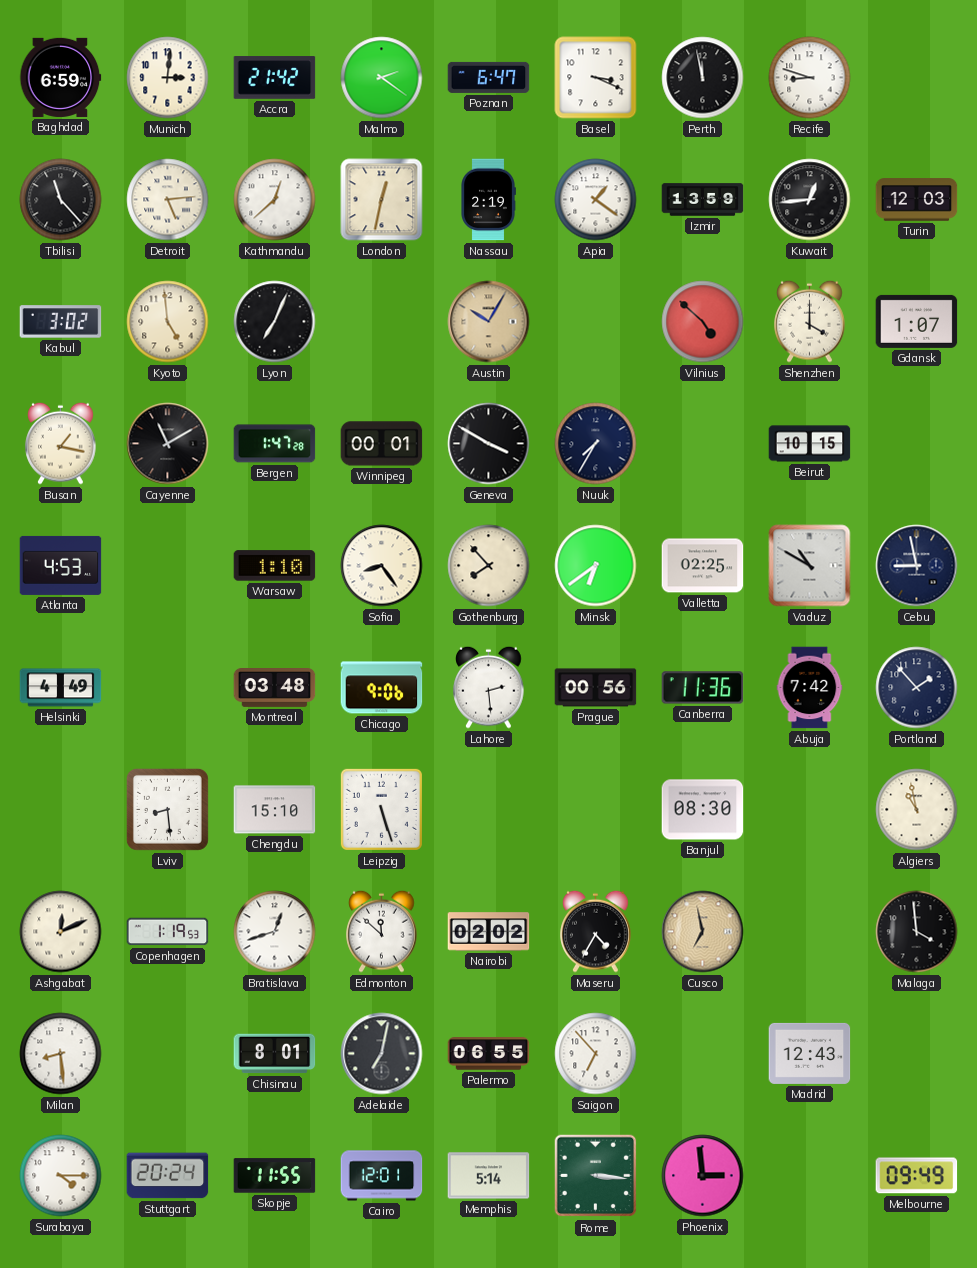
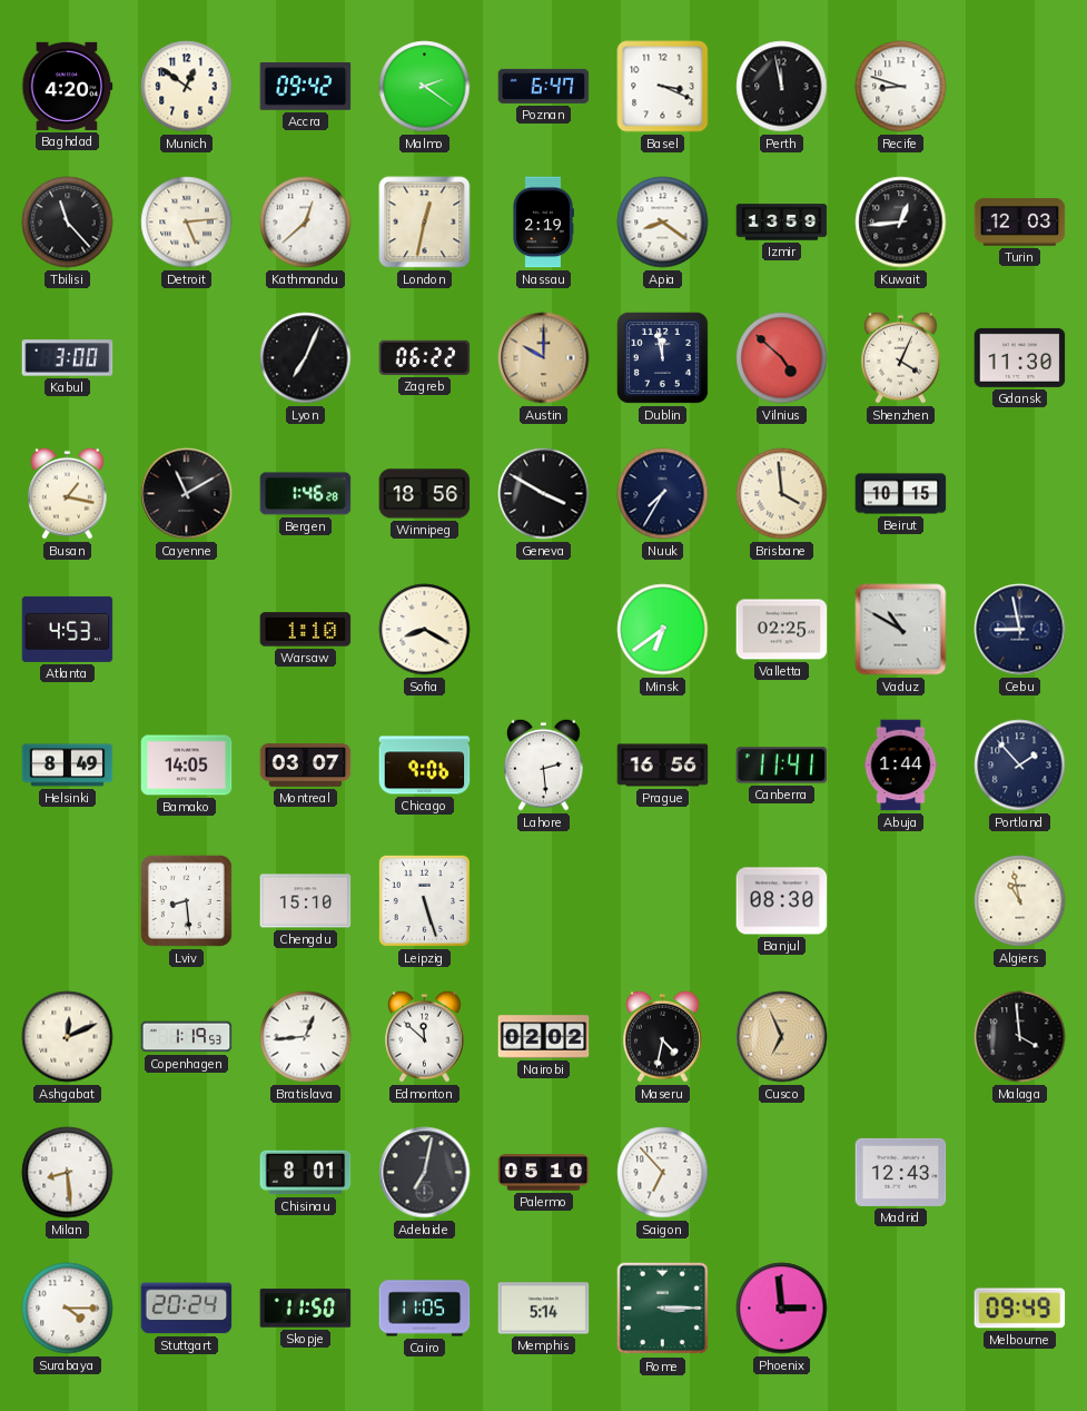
Baghdad: 6:59 -> 4:20
Munich: 3:01 -> 12:51
Accra: 21:42 -> 09:42
Apia: 1:21 -> 8:21
Kabul: 3:02 -> 3:00
Kyoto: 4:59 -> none
Zagreb: none -> 06:22
Austin: 10:05 -> 10:00
Dublin: none -> 11:58
Shenzhen: 4:00 -> 4:04
Gdansk: 1:07 -> 11:30
Bergen: 1:47 -> 1:46
Winnipeg: 00:01 -> 18:56
Brisbane: none -> 3:59
Sofia: 8:24 -> 8:20
Gothenburg: 7:53 -> none
Helsinki: 4:49 -> 8:49
Bamako: none -> 14:05
Montreal: 03:48 -> 03:07
Prague: 00:56 -> 16:56
Canberra: 11:36 -> 11:41
Abuja: 7:42 -> 1:44
Bratislava: 12:42 -> 12:44
Maseru: 4:35 -> 4:32
Cusco: 6:58 -> 6:56
Palermo: 06:55 -> 05:10
Skopje: 11:55 -> 11:50
Cairo: 12:01 -> 11:05
Rome: 3:16 -> 3:15
